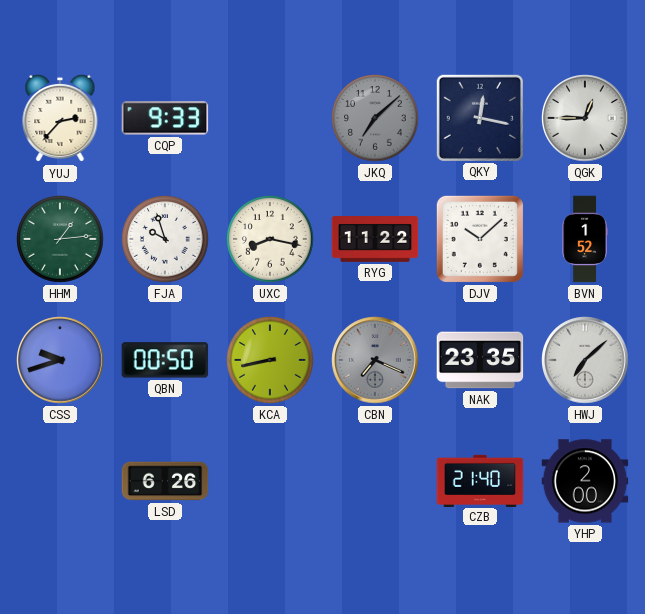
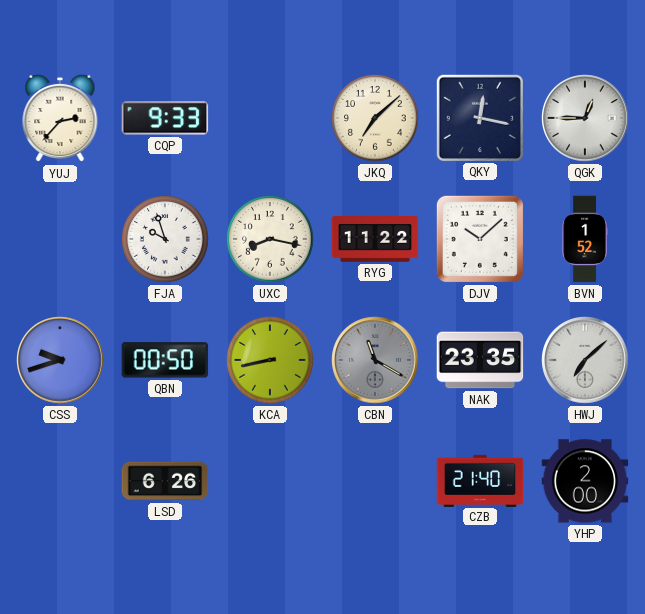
JKQ dial: grey -> cream
HHM: 1:14 -> none
CBN: 7:19 -> 11:20
